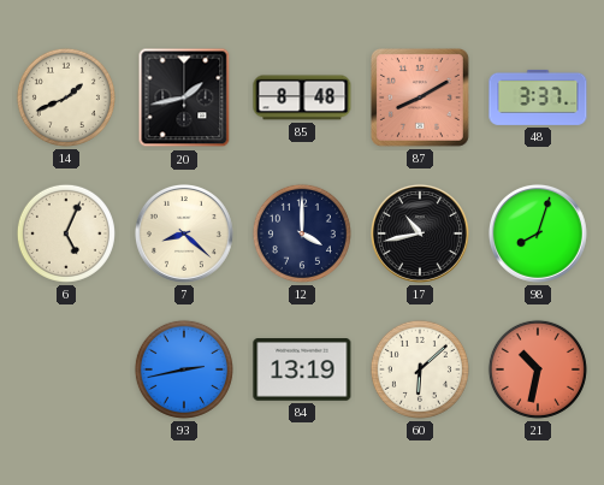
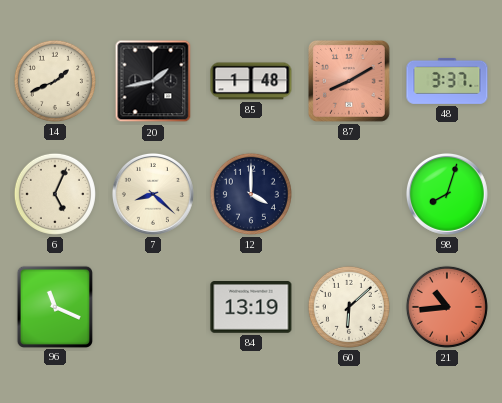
85: 8:48 -> 1:48
17: 10:43 -> none
96: none -> 11:19
93: 2:43 -> none
21: 10:32 -> 10:44
